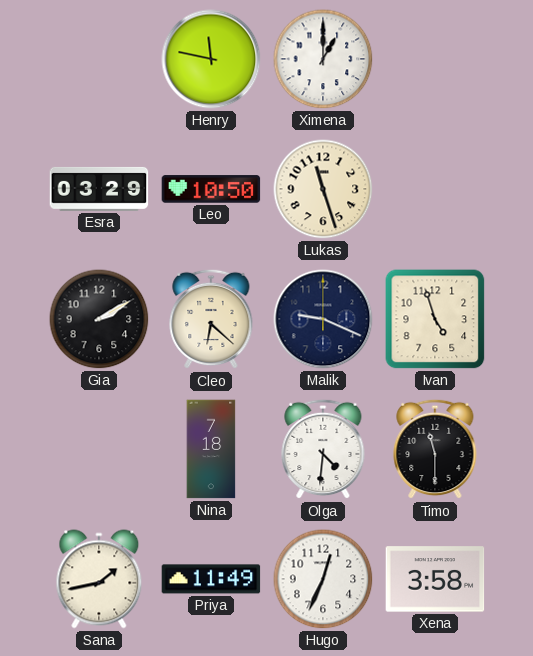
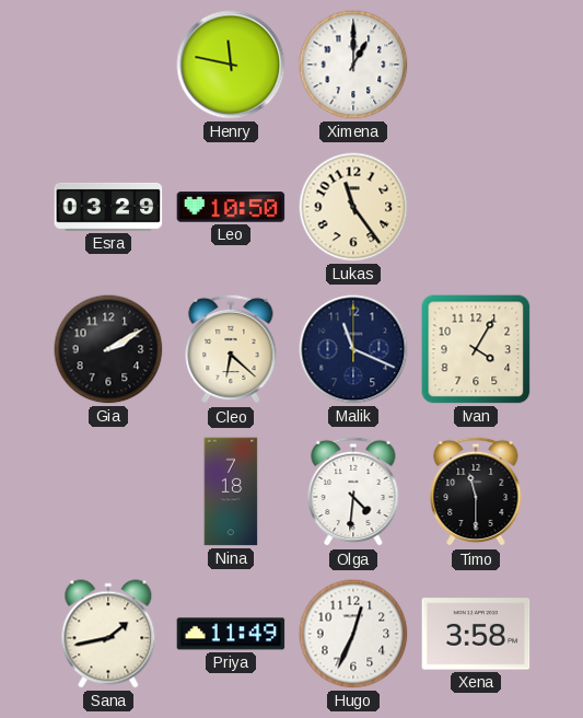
Lukas: 11:27 -> 11:24
Malik: 9:19 -> 11:19
Ivan: 4:57 -> 4:05
